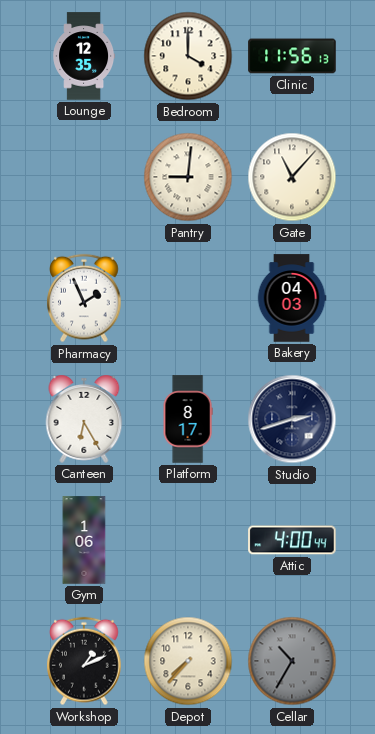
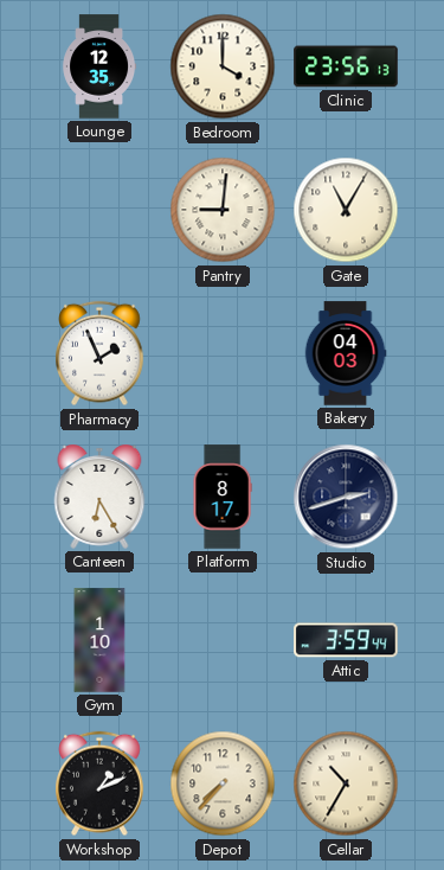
Clinic: 11:56 -> 23:56
Gate: 11:07 -> 11:05
Gym: 1:06 -> 1:10
Attic: 4:00 -> 3:59
Cellar dial: grey -> cream
